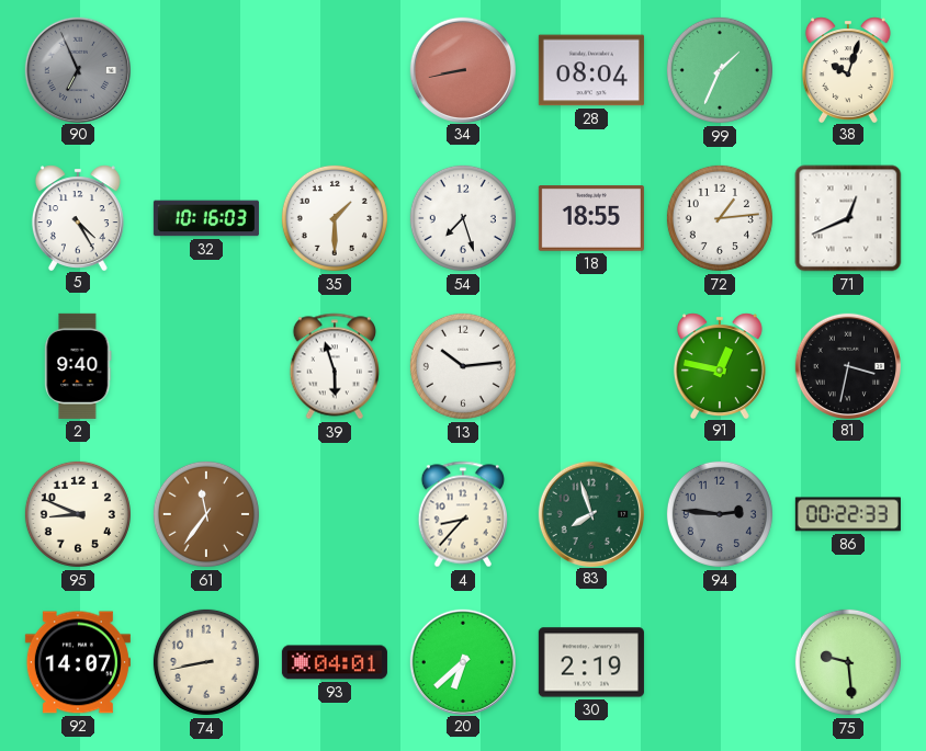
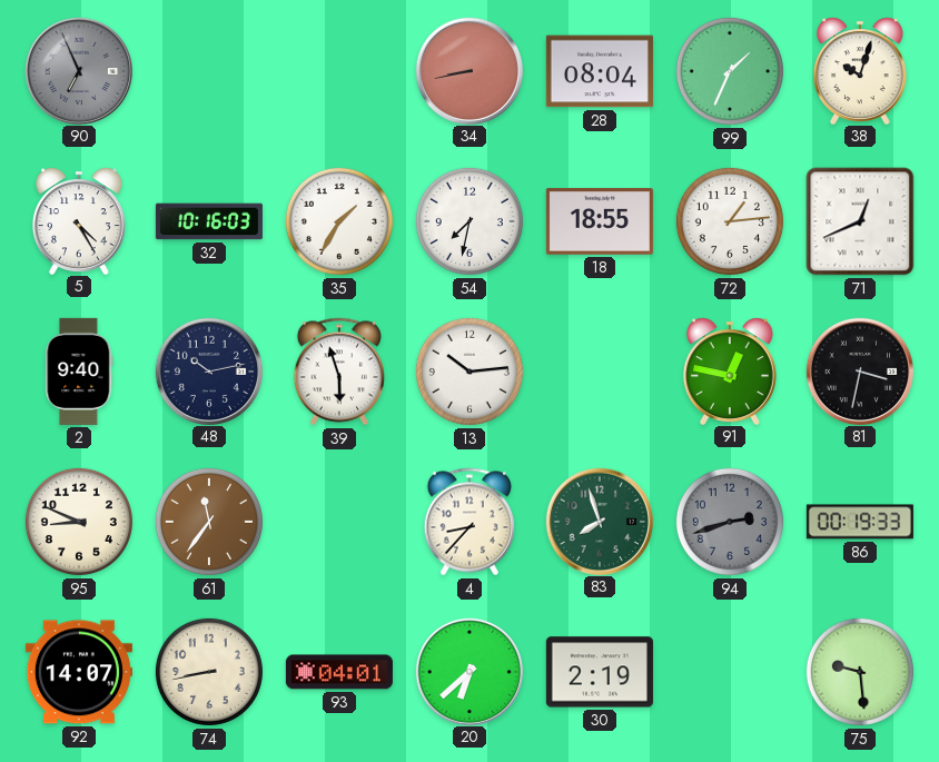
35: 1:30 -> 1:35
54: 7:27 -> 7:32
48: none -> 10:13
94: 2:46 -> 2:42
86: 00:22 -> 00:19
